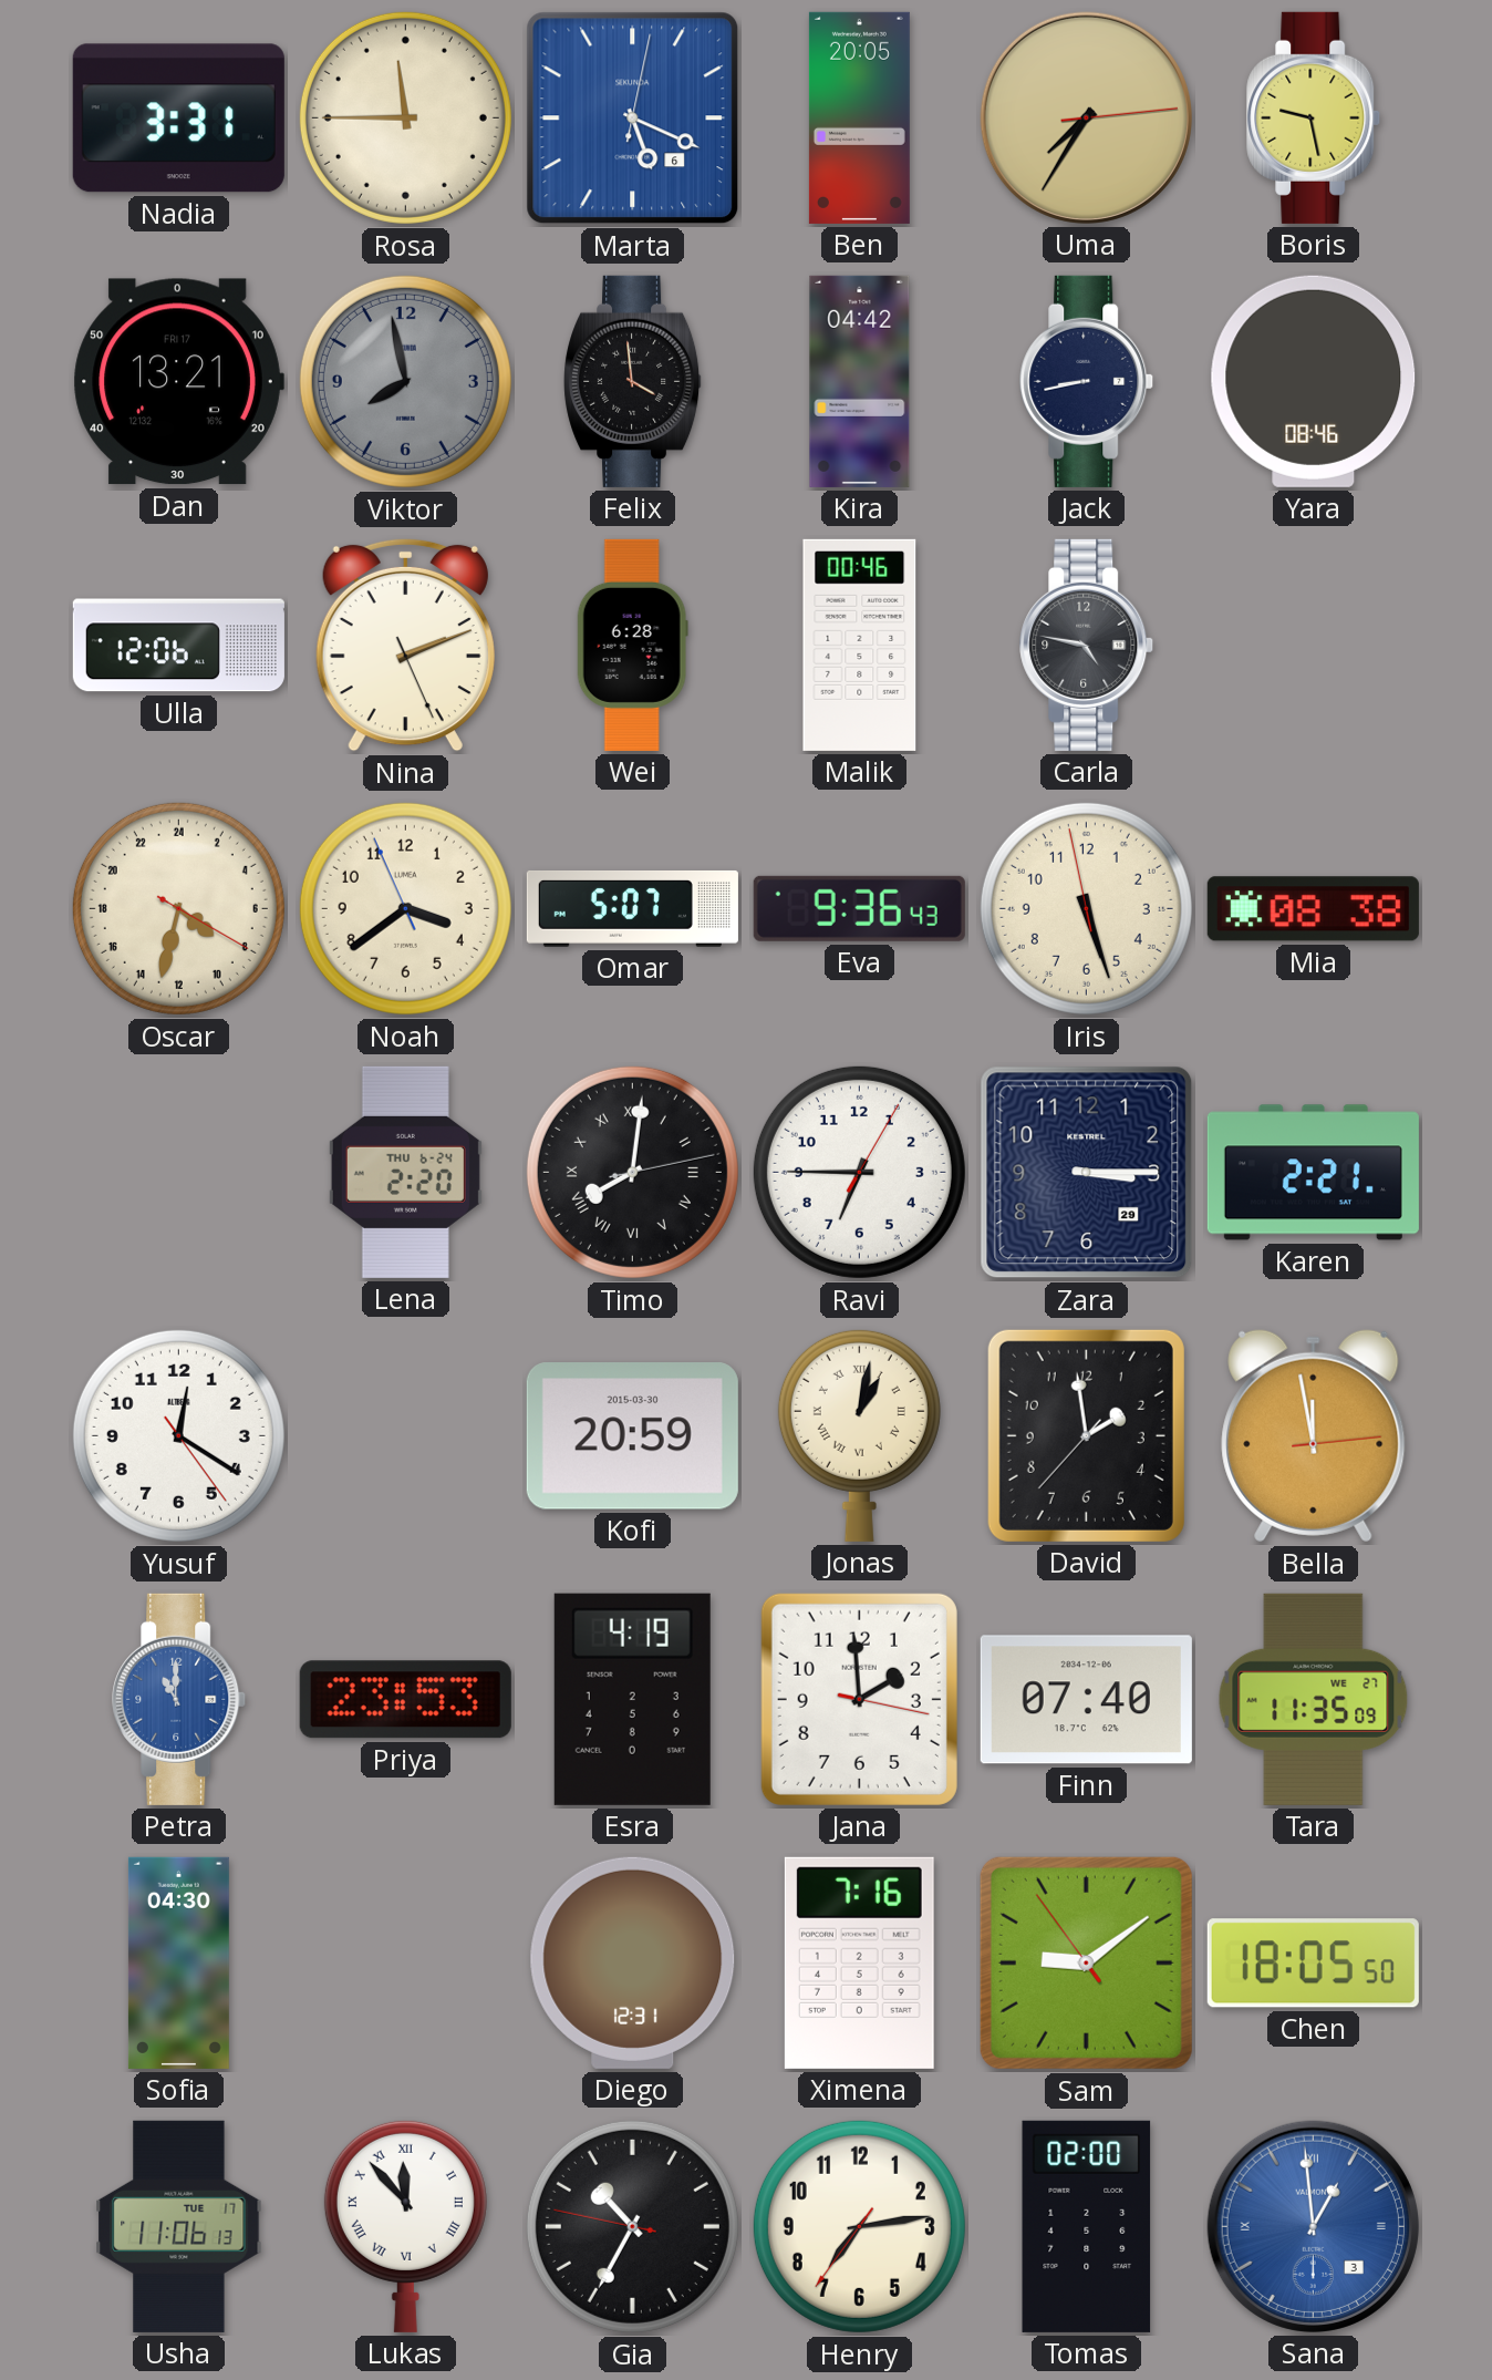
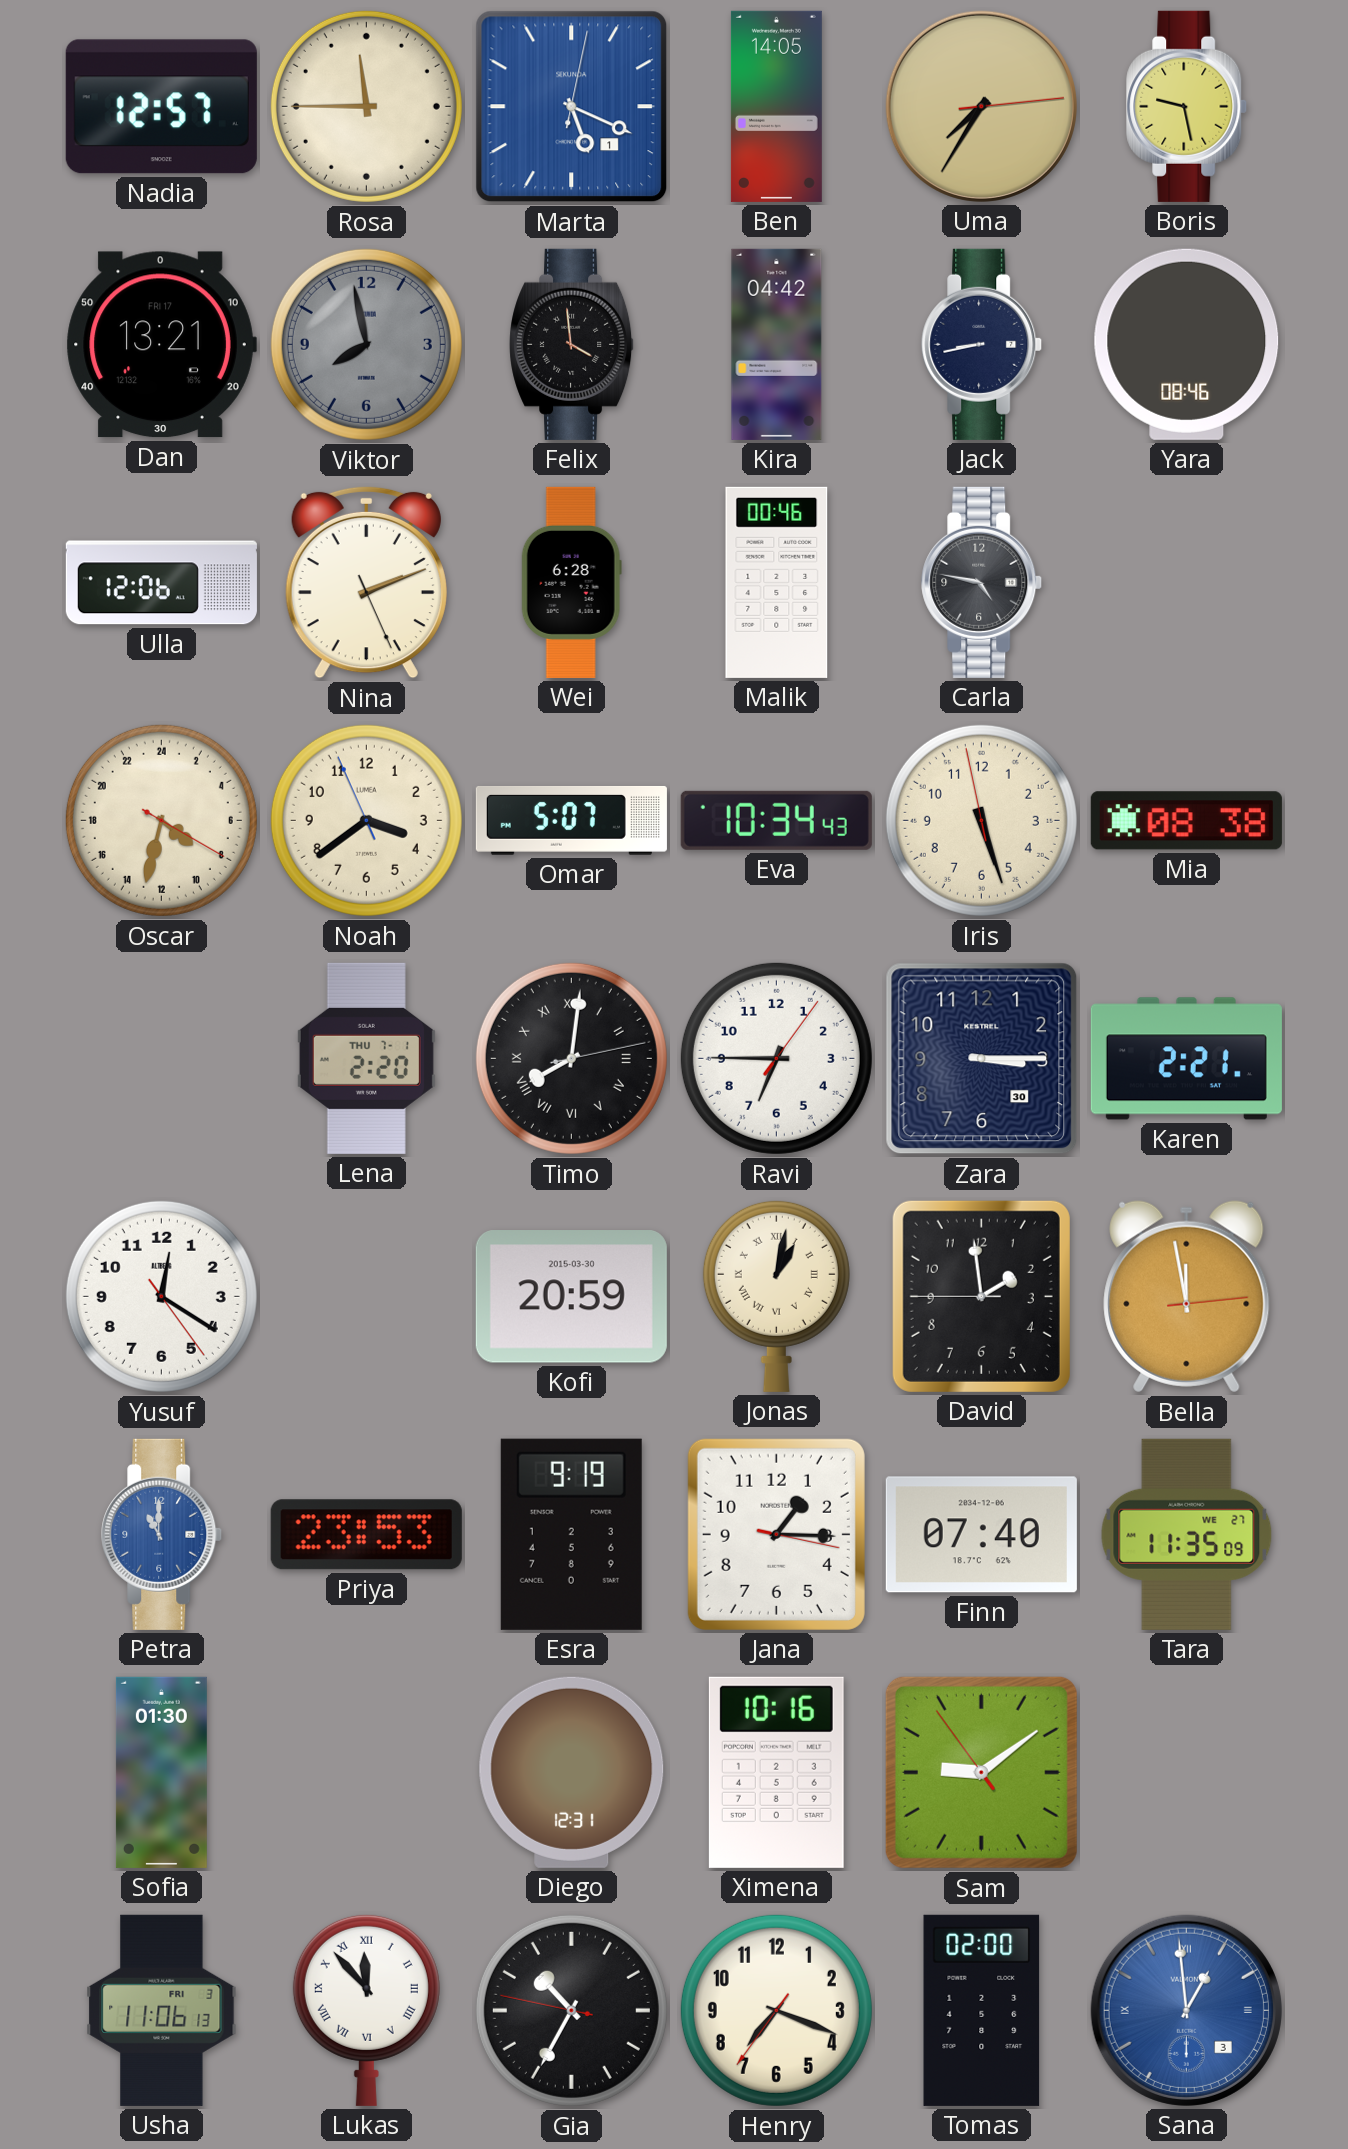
Nadia: 3:31 -> 12:57
Marta date: 6 -> 1
Ben: 20:05 -> 14:05
Eva: 9:36 -> 10:34
Lena date: THU 6-24 -> THU 7-1
Ravi: 6:45:05 -> 6:45:06
Zara date: 29 -> 30
David: 1:58:37 -> 1:58:45
Esra: 4:19 -> 9:19
Jana: 1:59 -> 1:15
Sofia: 04:30 -> 01:30
Ximena: 7:16 -> 10:16
Chen: 18:05 -> none
Usha date: TUE 17 -> FRI 3
Henry: 7:13 -> 7:18
